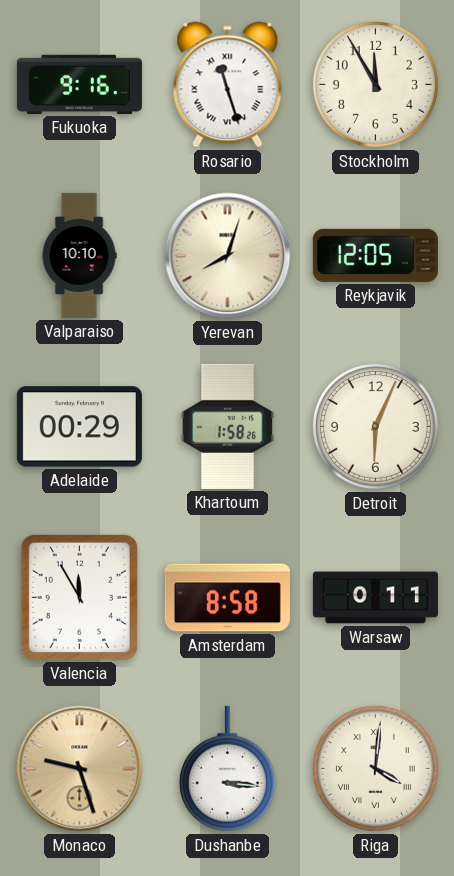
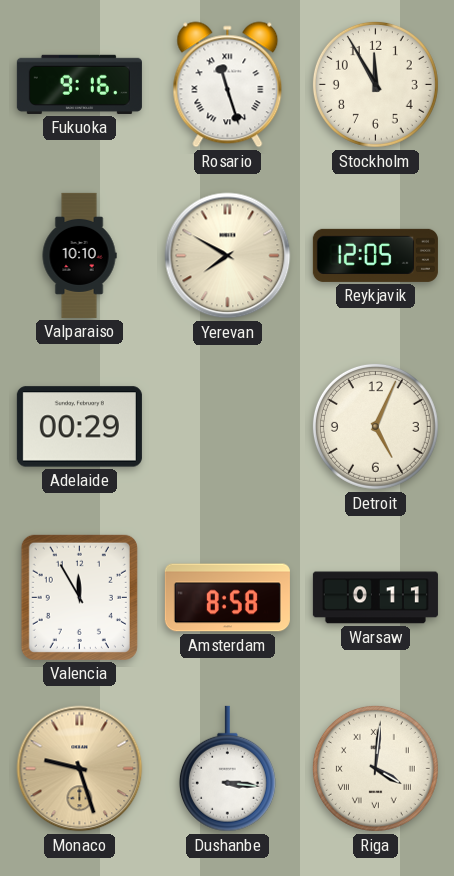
Yerevan: 8:03 -> 7:50
Khartoum: 1:58 -> none
Detroit: 6:04 -> 5:04
